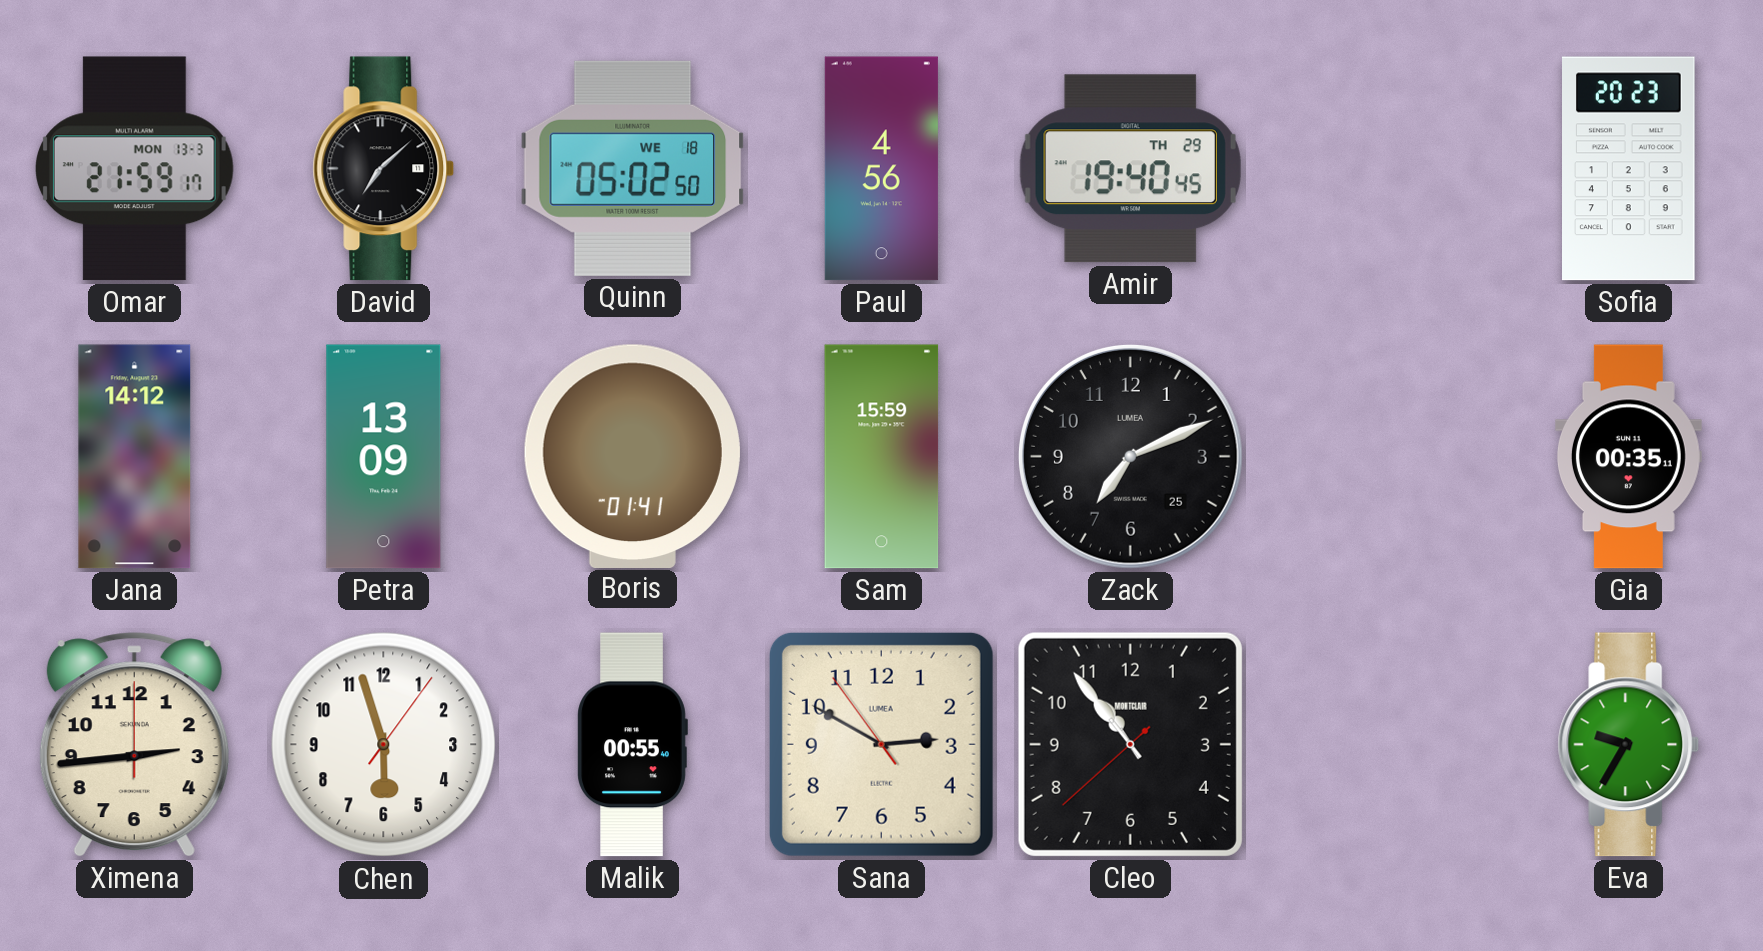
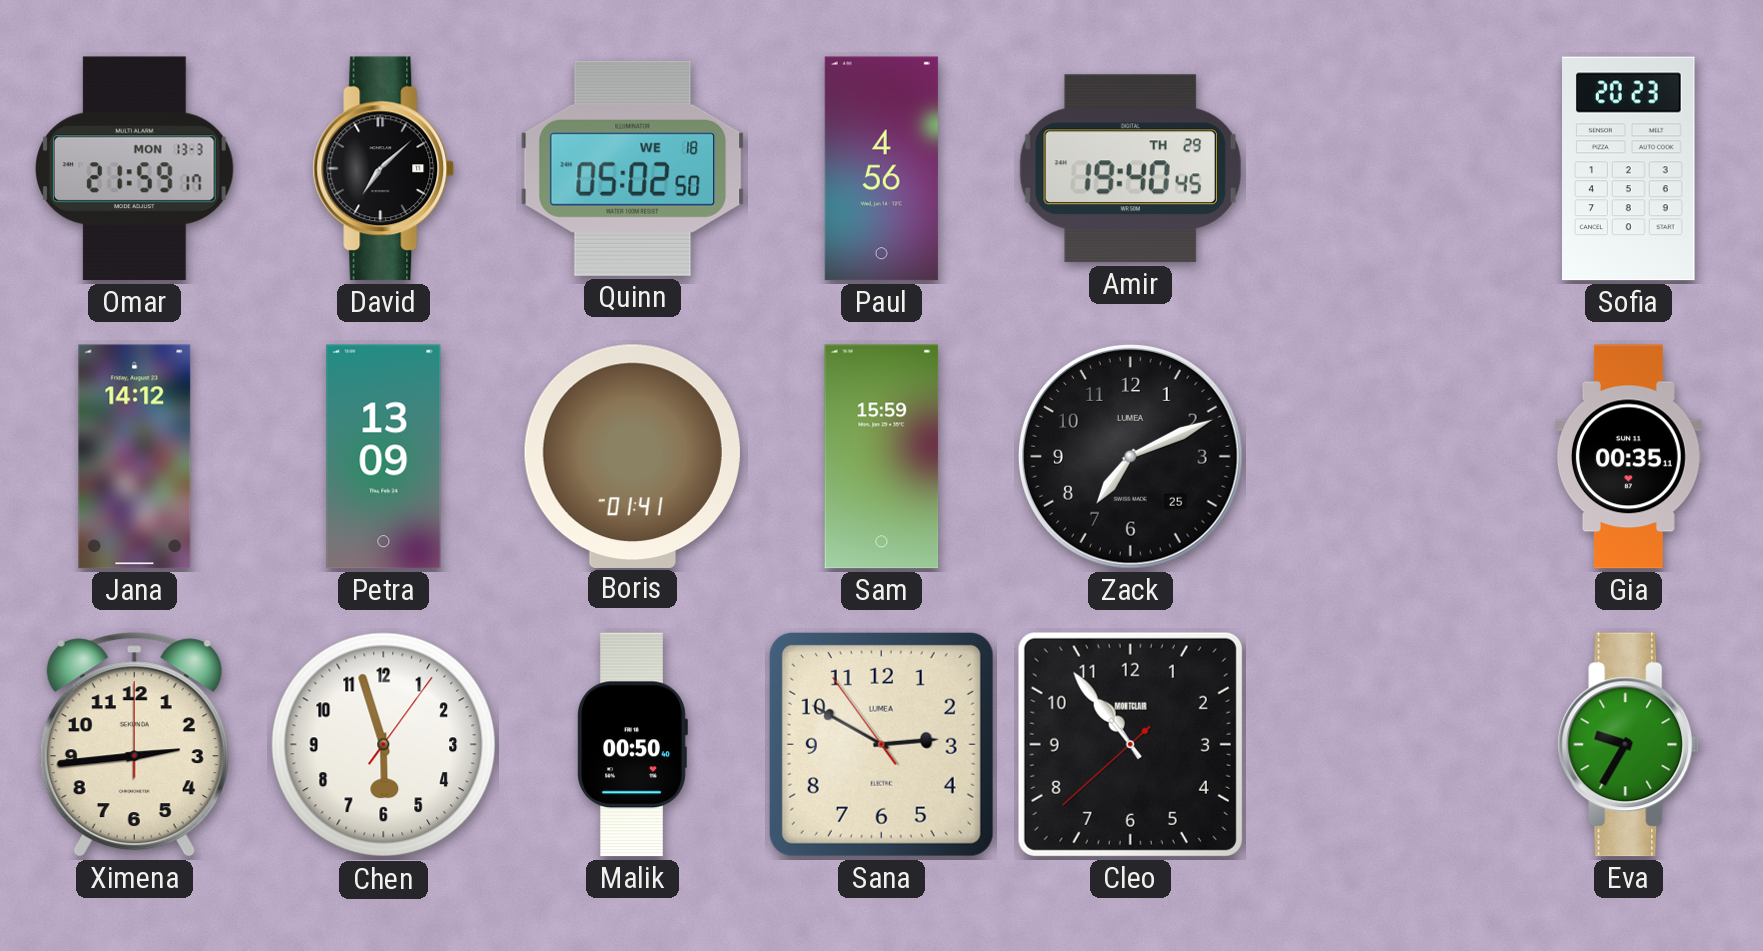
Malik: 00:55 -> 00:50
